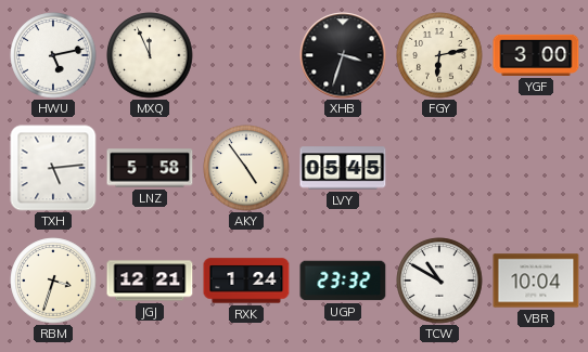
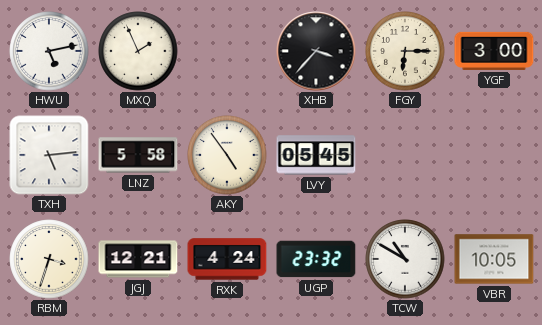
MXQ: 11:56 -> 1:56
XHB: 3:33 -> 3:37
FGY: 6:13 -> 6:15
RXK: 1:24 -> 4:24
VBR: 10:04 -> 10:05
